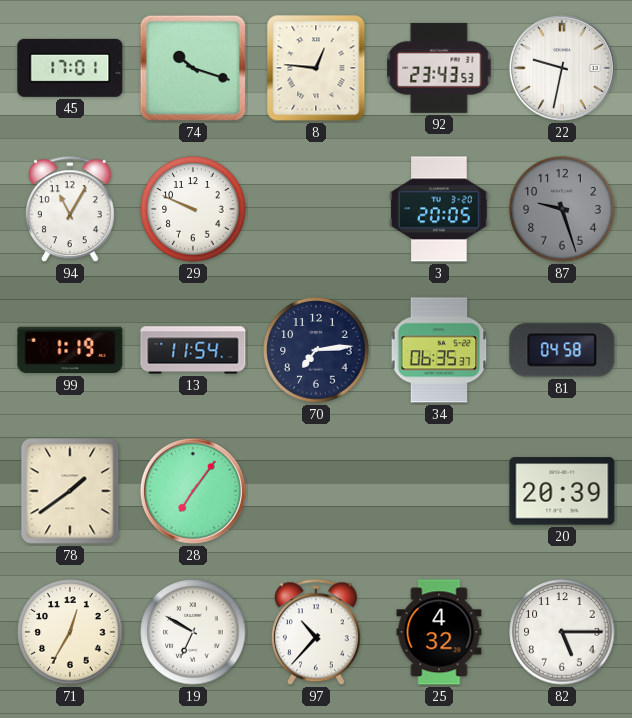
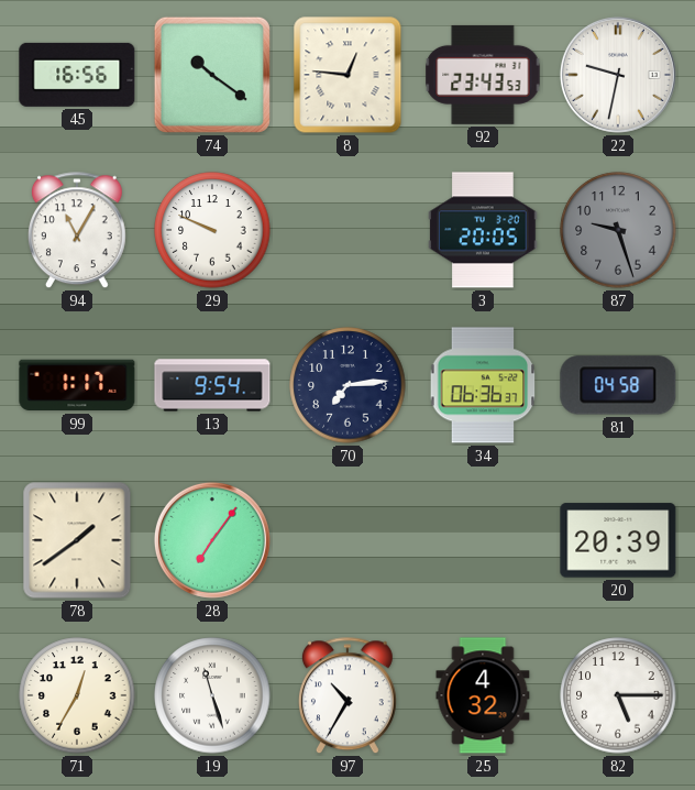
45: 17:01 -> 16:56
74: 10:18 -> 10:21
99: 1:19 -> 1:17
13: 11:54 -> 9:54
34: 06:35 -> 06:36
19: 6:50 -> 11:27
97: 10:37 -> 10:35
